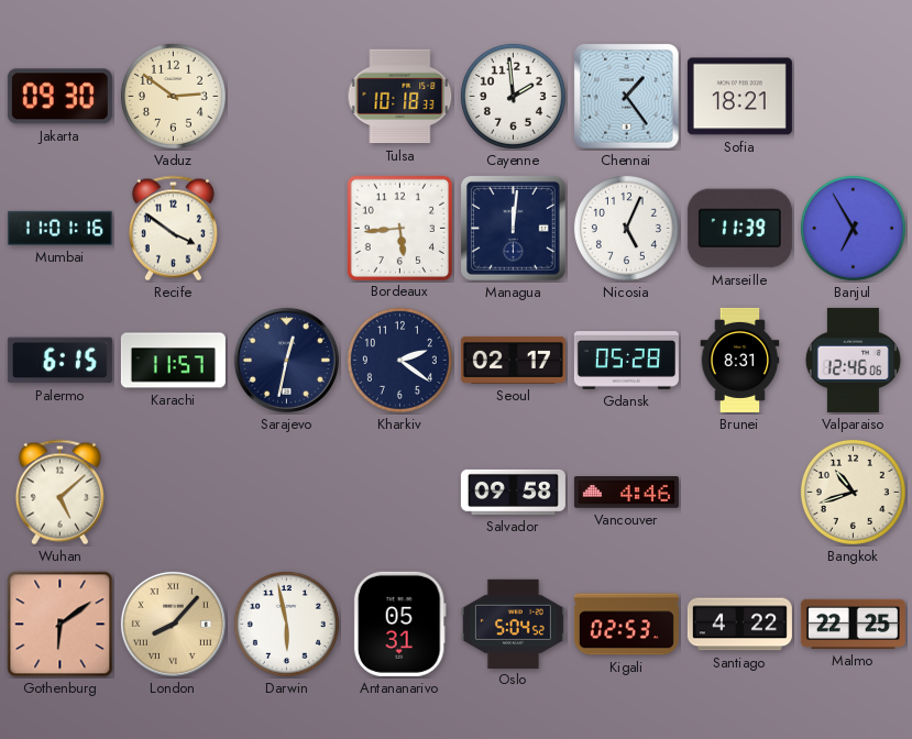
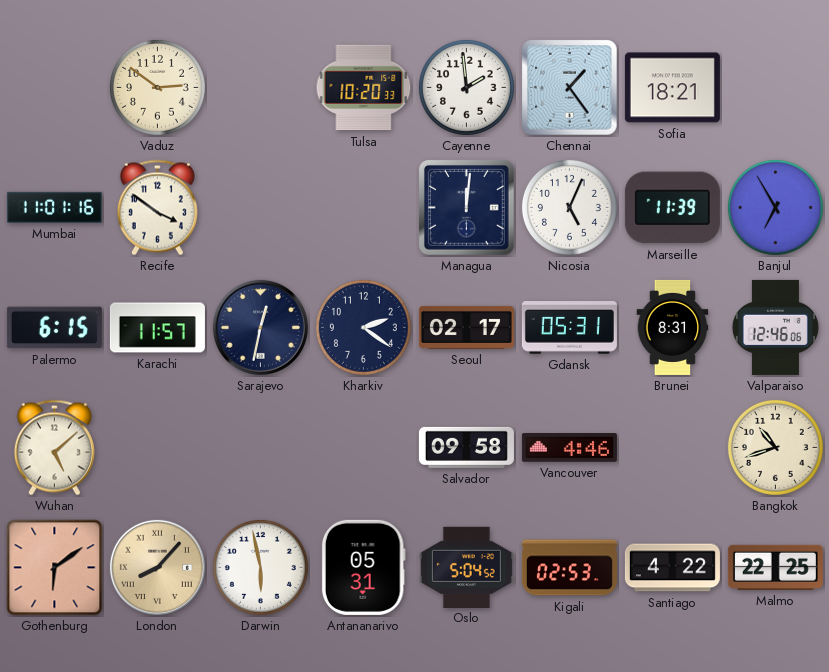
Jakarta: 09:30 -> none
Tulsa: 10:18 -> 10:20
Bordeaux: 5:44 -> none
Gdansk: 05:28 -> 05:31
